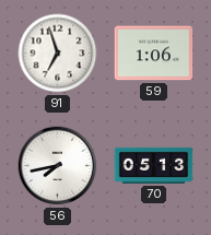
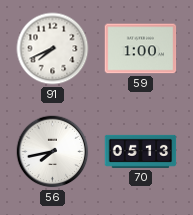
91: 6:57 -> 7:41
59: 1:06 -> 1:00
